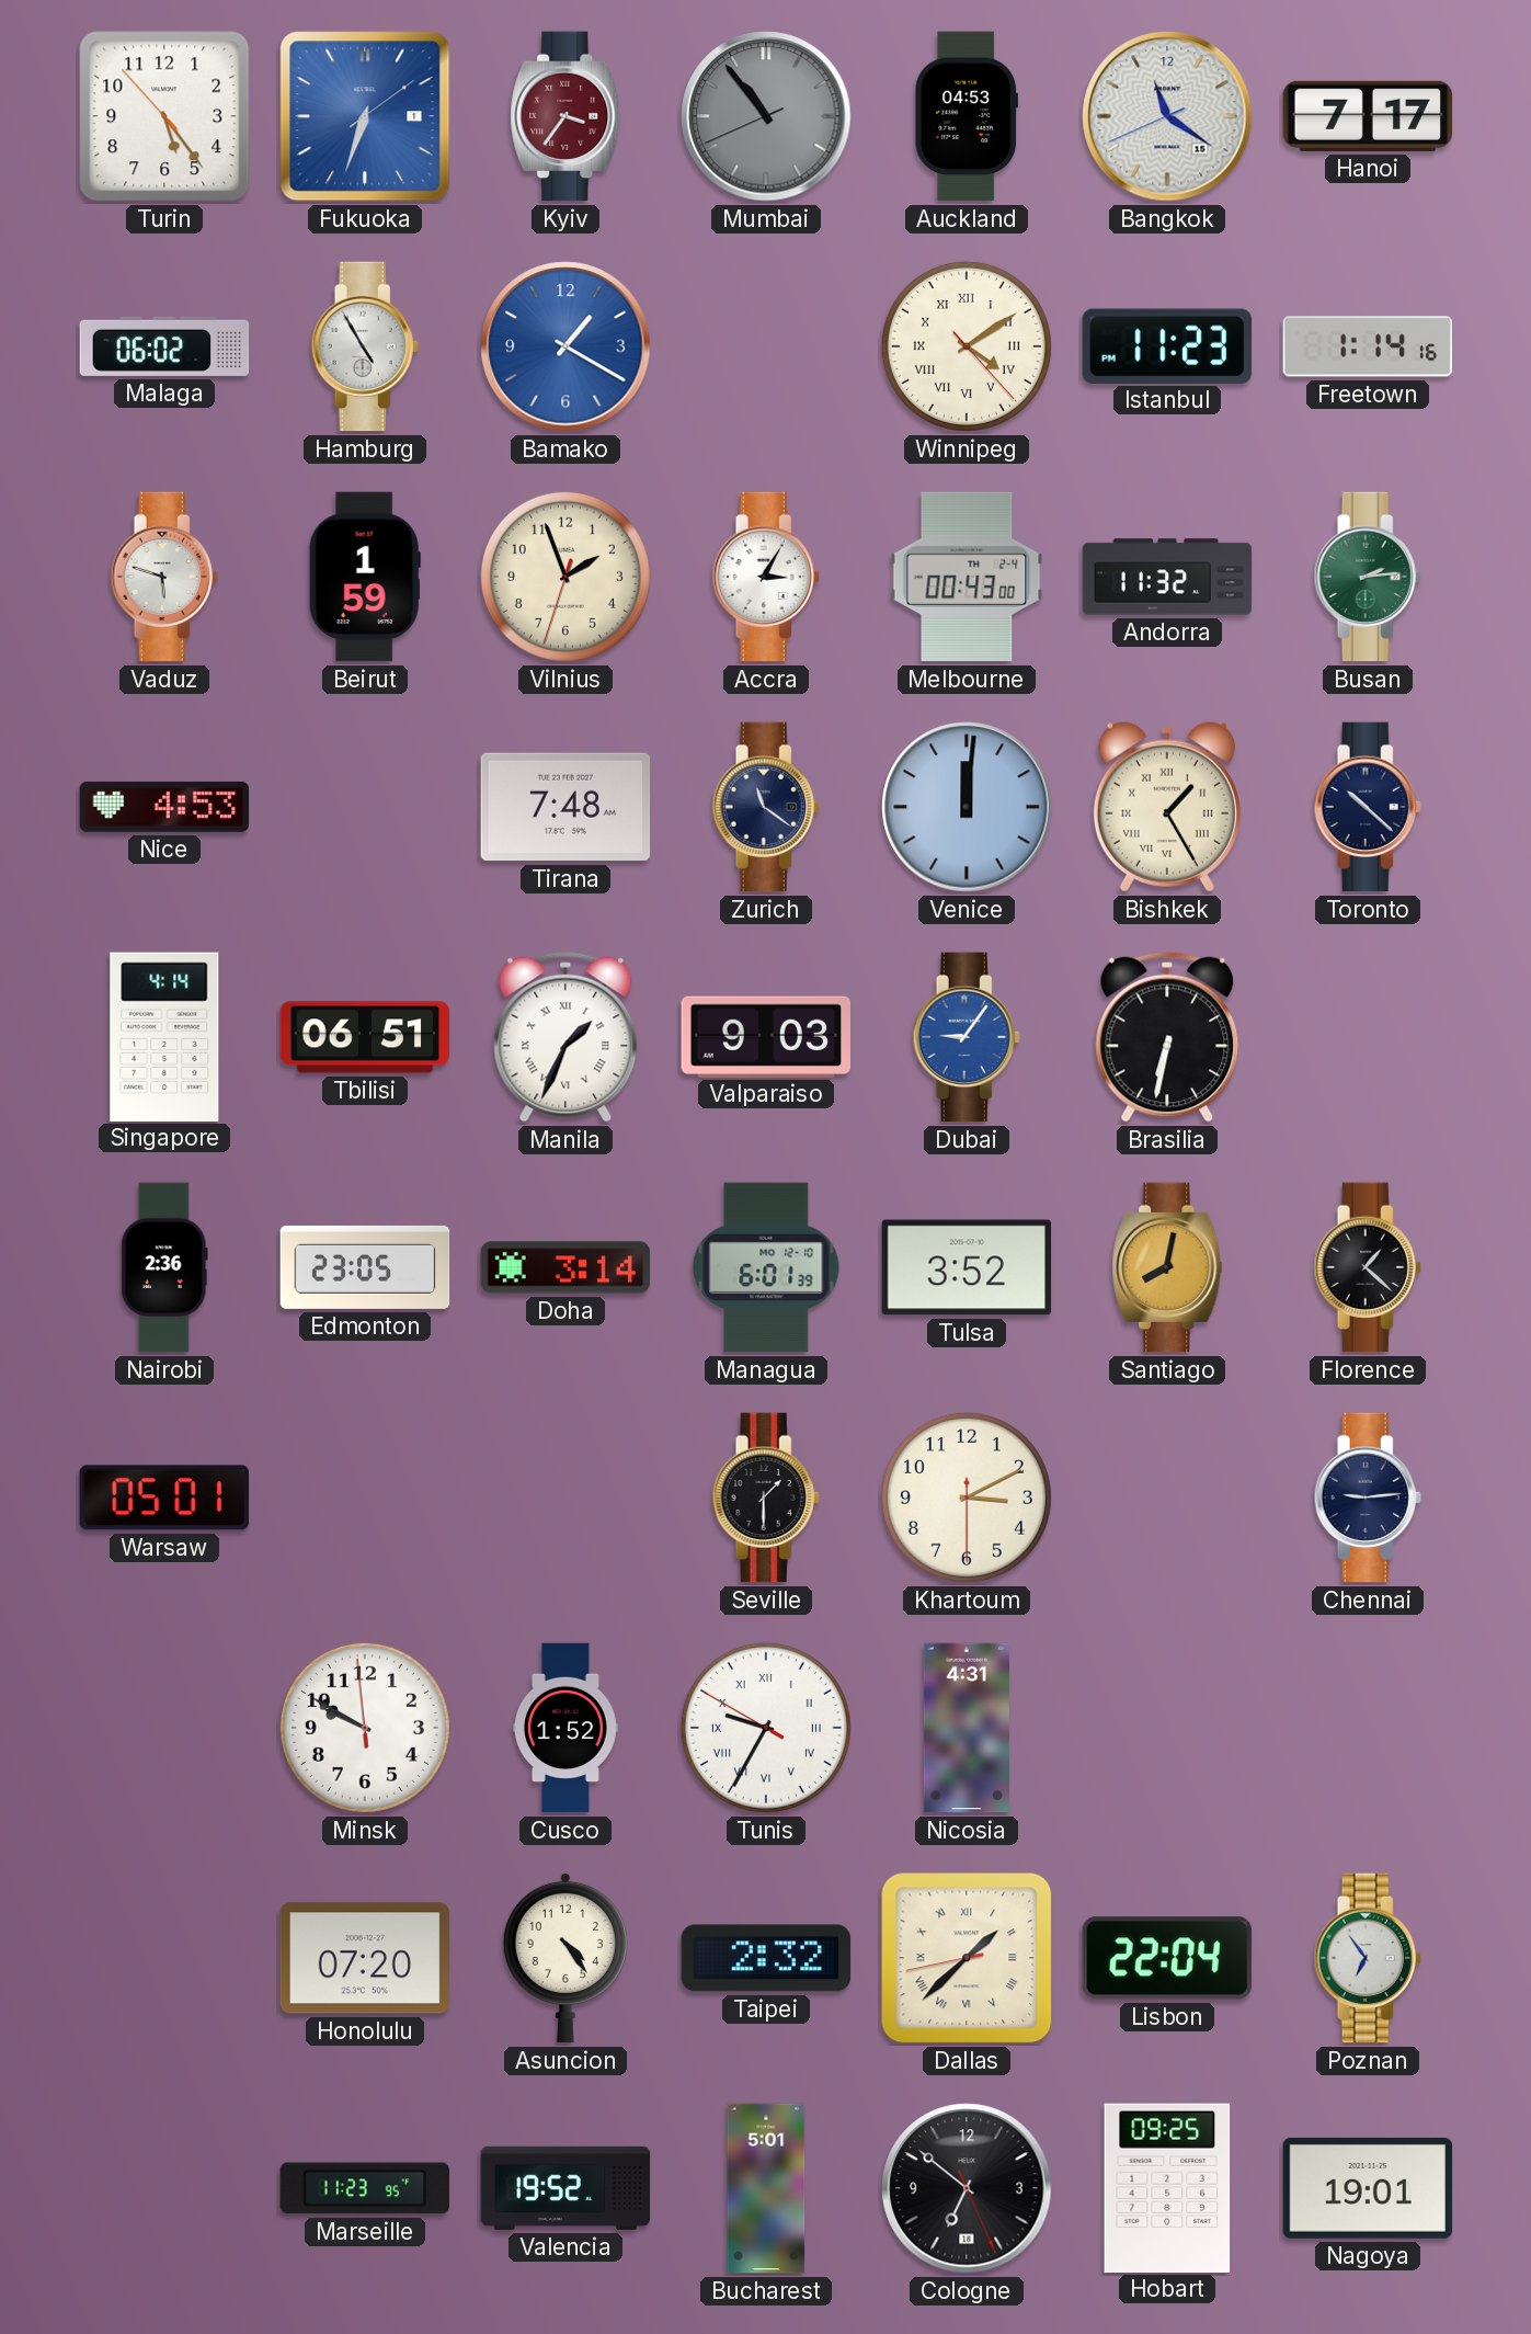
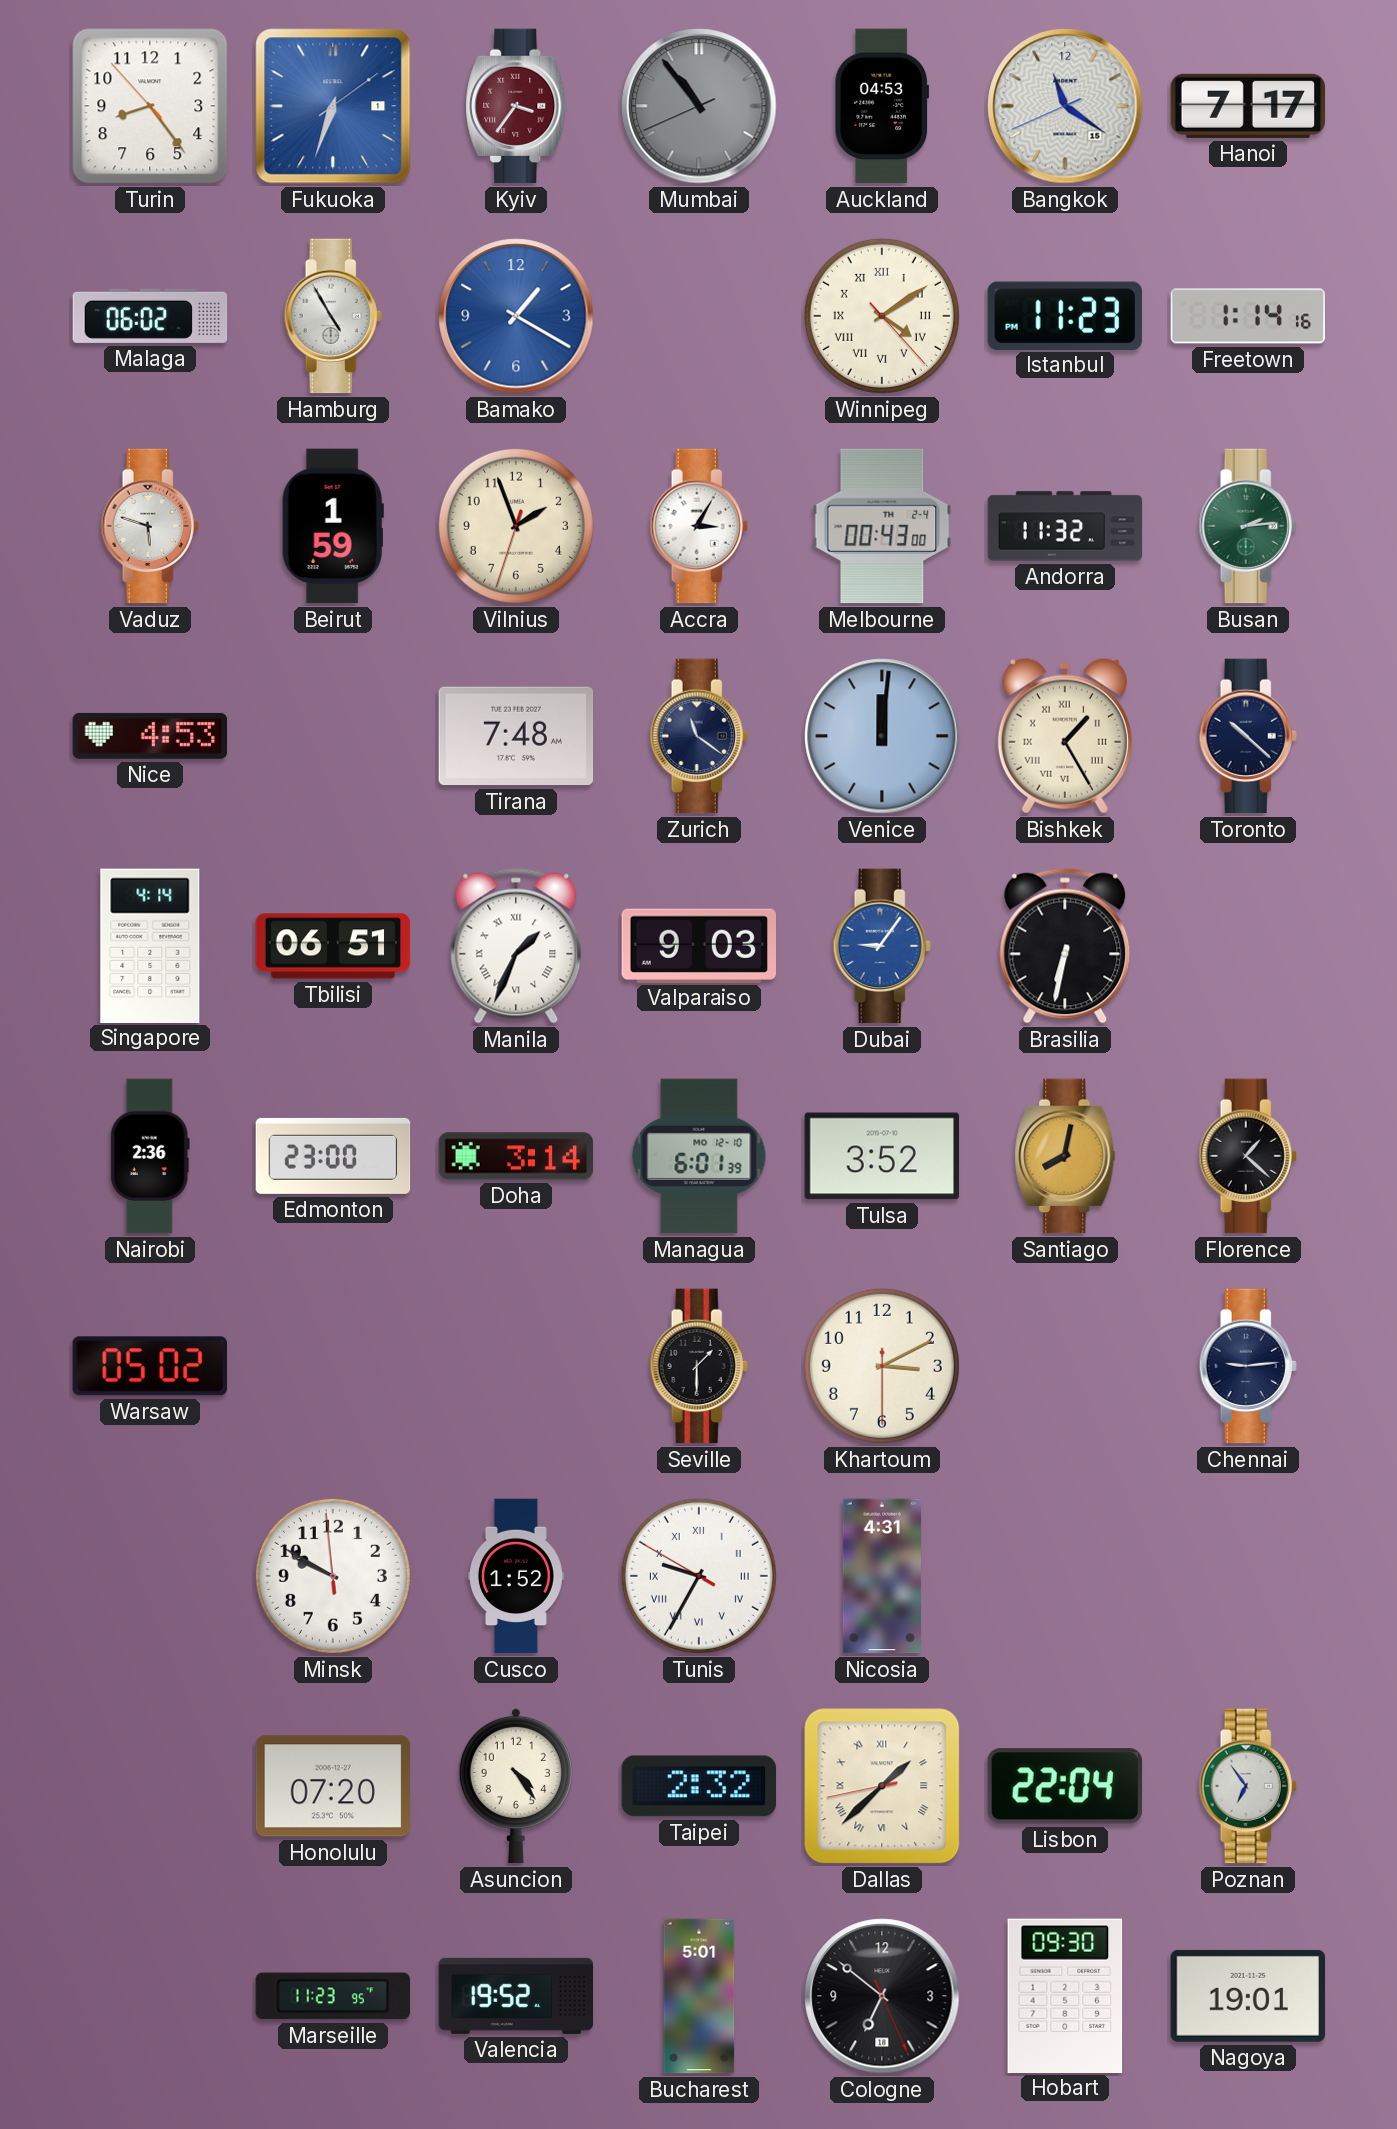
Turin: 5:23 -> 8:23
Edmonton: 23:05 -> 23:00
Warsaw: 05:01 -> 05:02
Hobart: 09:25 -> 09:30
